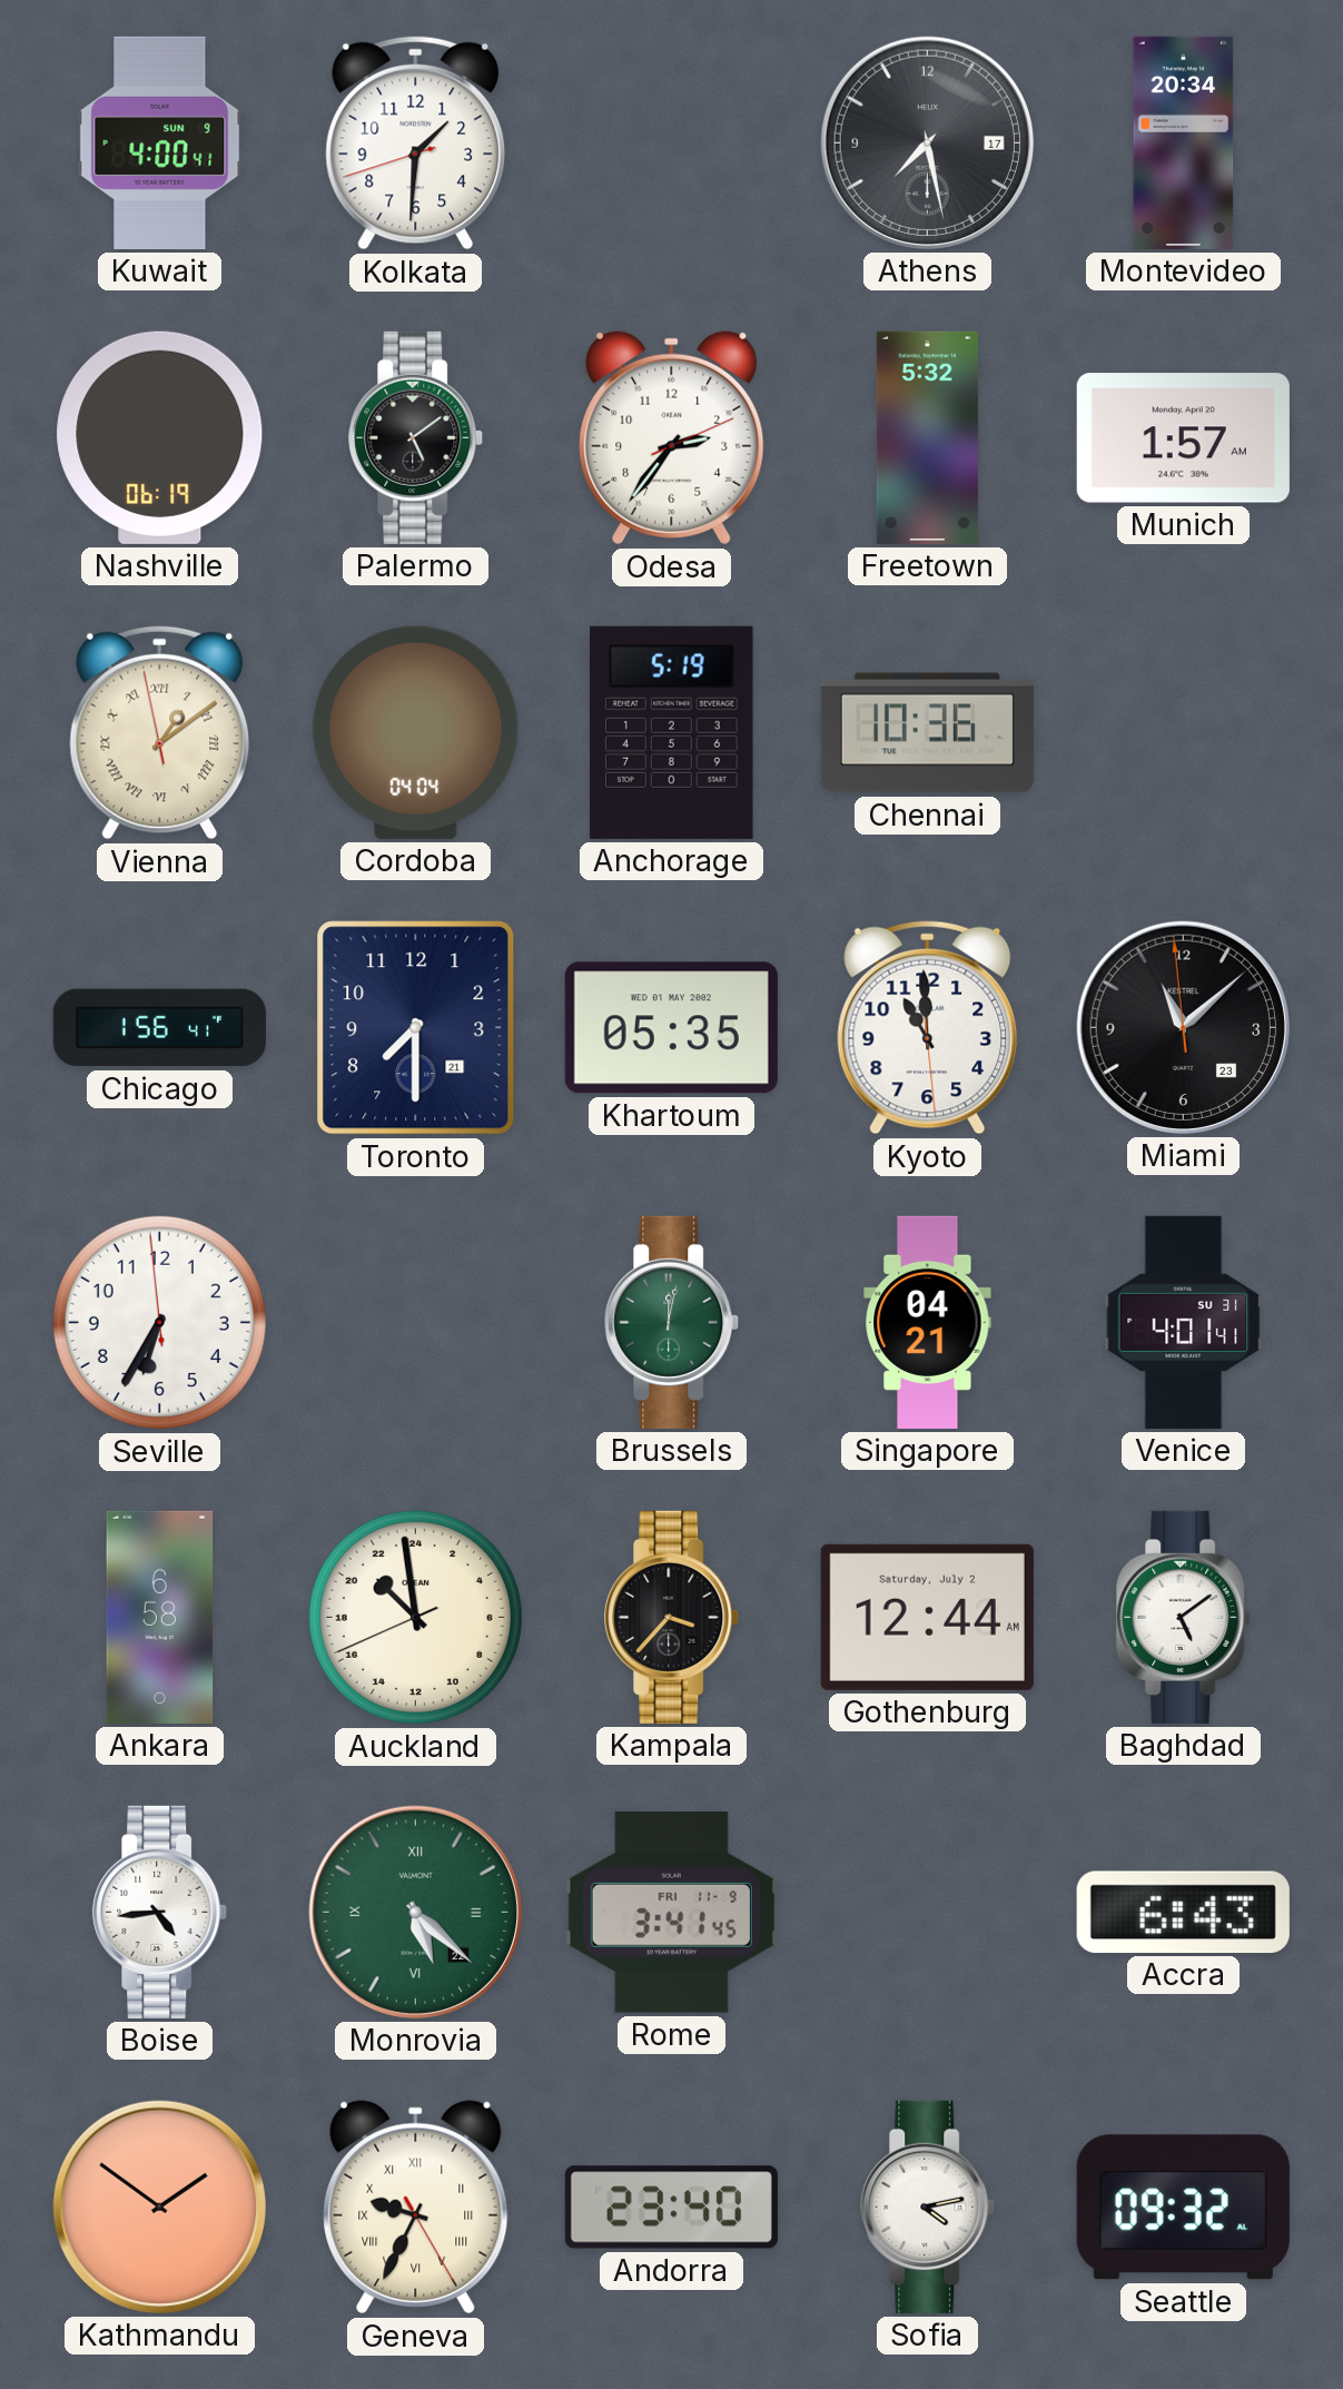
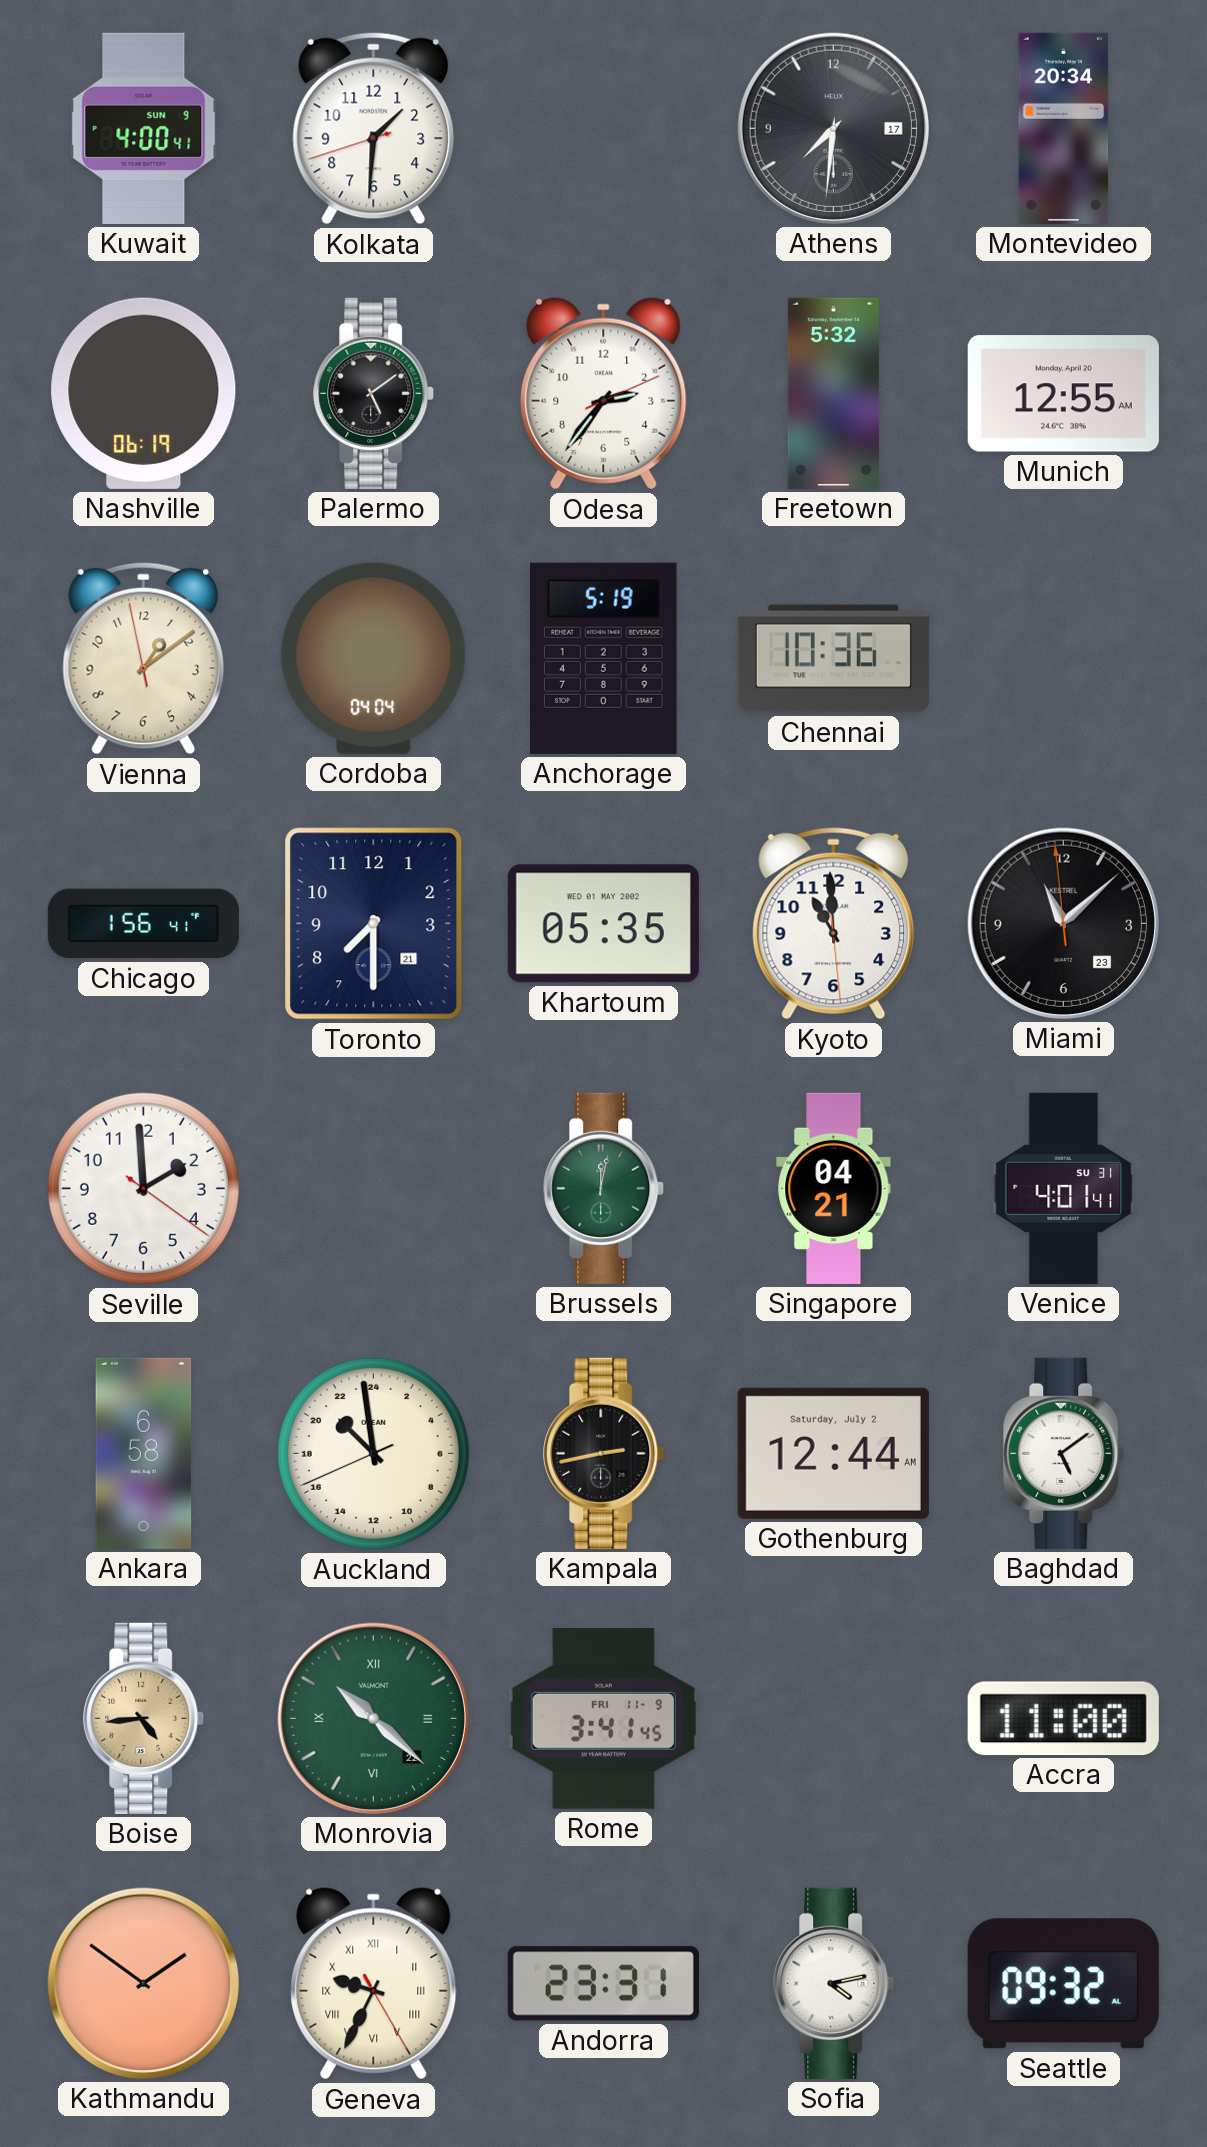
Athens: 7:28 -> 7:31
Munich: 1:57 -> 12:55
Vienna numerals: Roman -> Arabic
Seville: 6:34 -> 1:59
Kampala: 3:37 -> 2:43
Boise dial: white -> champagne
Monrovia: 5:22 -> 10:22
Accra: 6:43 -> 11:00
Andorra: 23:40 -> 23:31
